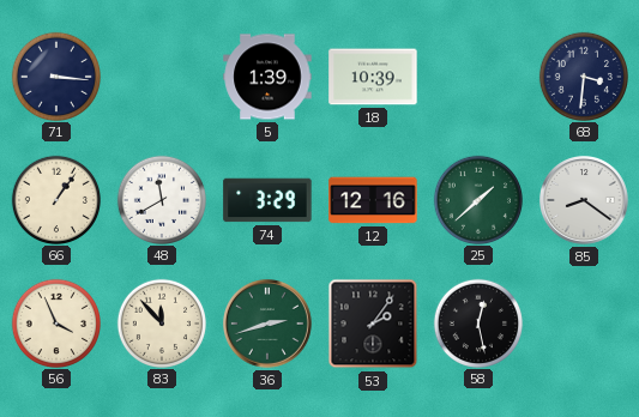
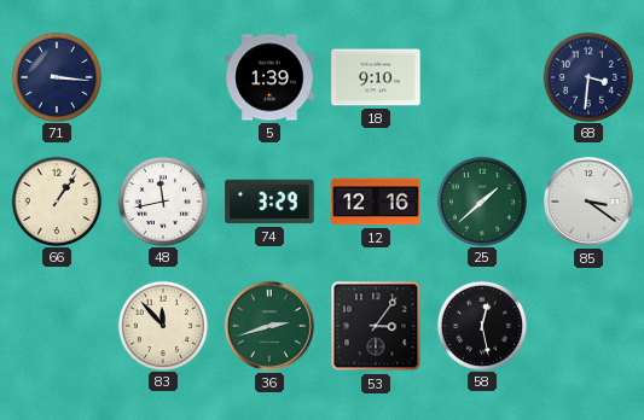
18: 10:39 -> 9:10
48: 11:40 -> 11:43
85: 8:21 -> 3:21
56: 3:56 -> none
53: 2:06 -> 3:06
